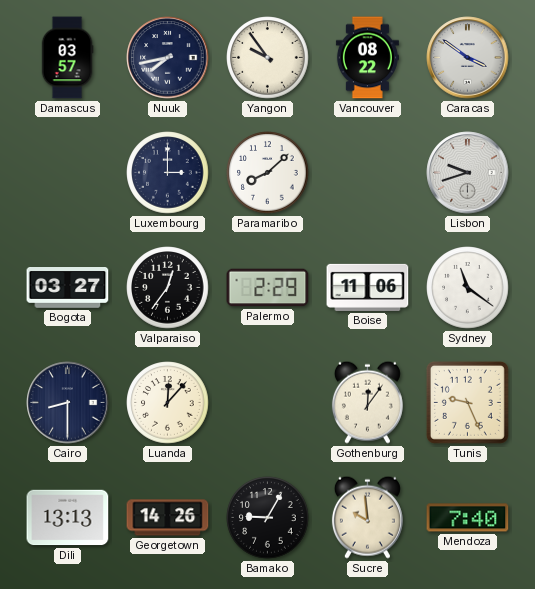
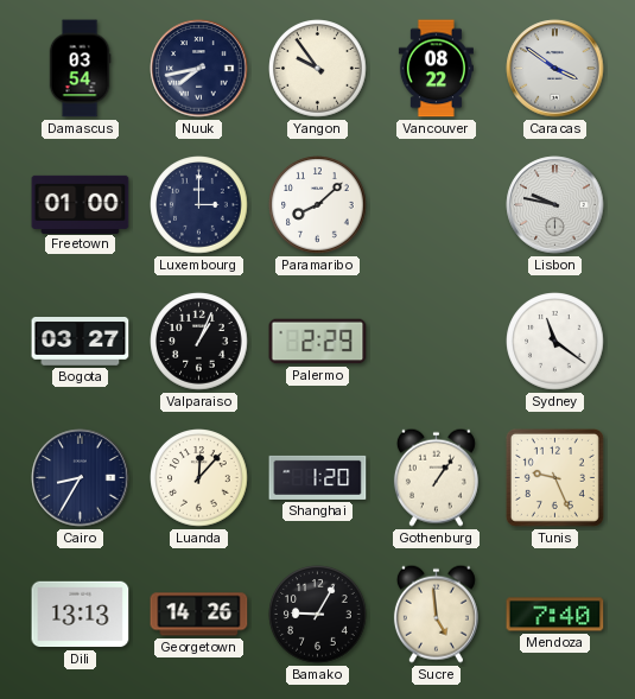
Damascus: 03:57 -> 03:54
Freetown: none -> 01:00
Lisbon: 9:42 -> 9:47
Valparaiso: 12:36 -> 1:04
Boise: 11:06 -> none
Cairo: 8:30 -> 8:35
Shanghai: none -> 1:20
Gothenburg: 12:06 -> 1:06
Sucre: 9:59 -> 4:59
